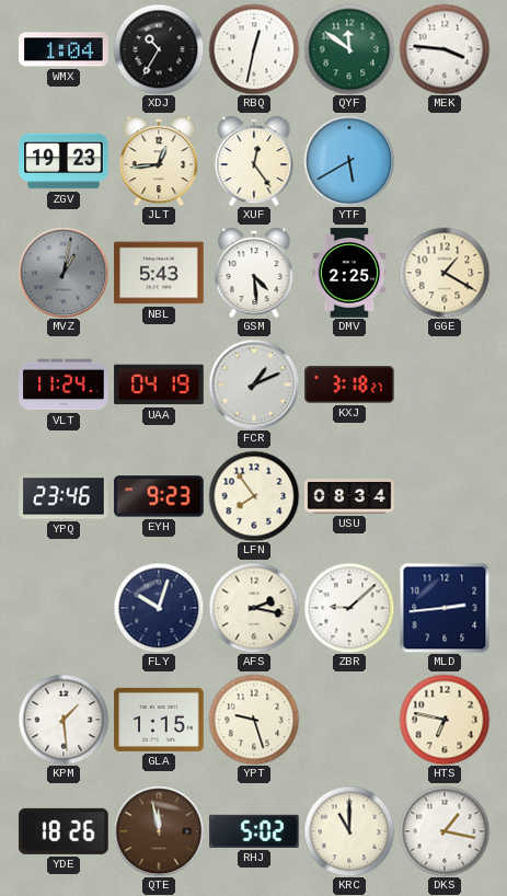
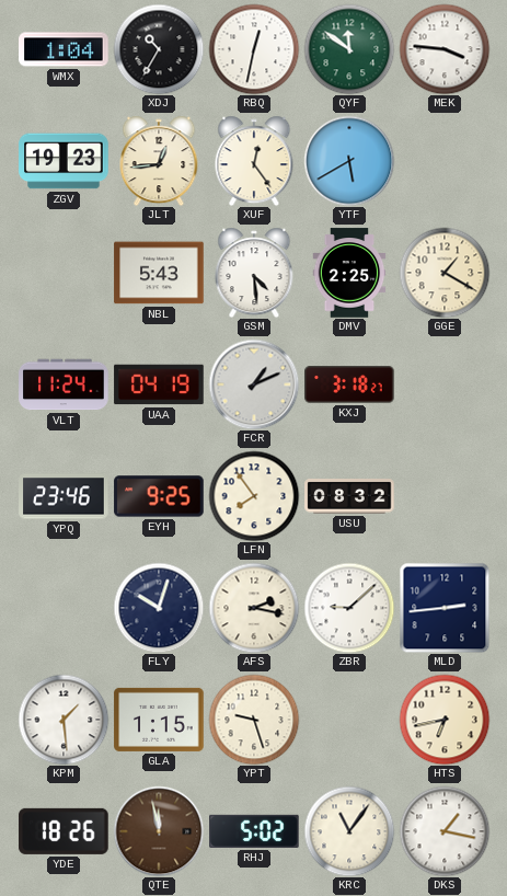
MVZ: 1:02 -> none
EYH: 9:23 -> 9:25
USU: 08:34 -> 08:32
HTS: 6:47 -> 6:43
KRC: 11:00 -> 11:06
